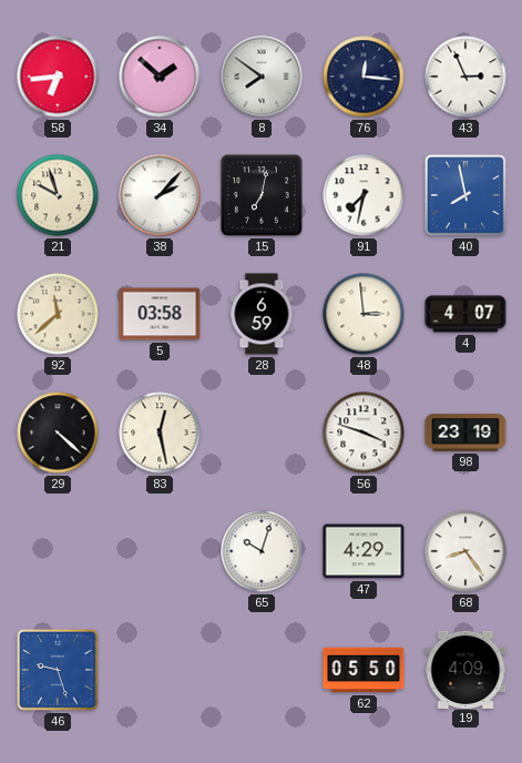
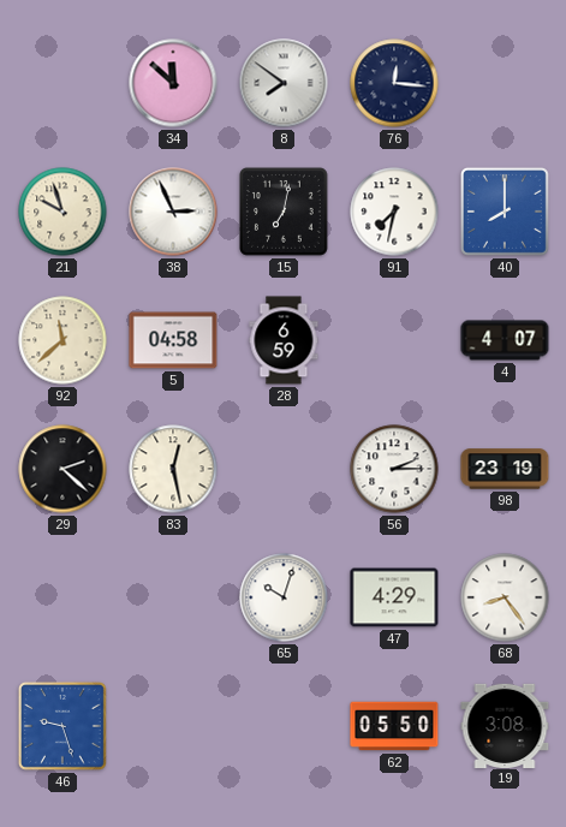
58: 6:44 -> none
34: 1:52 -> 11:52
43: 2:56 -> none
38: 2:07 -> 2:56
40: 7:58 -> 8:00
5: 03:58 -> 04:58
48: 2:59 -> none
29: 4:22 -> 2:22
56: 3:48 -> 2:15
19: 4:09 -> 3:08
